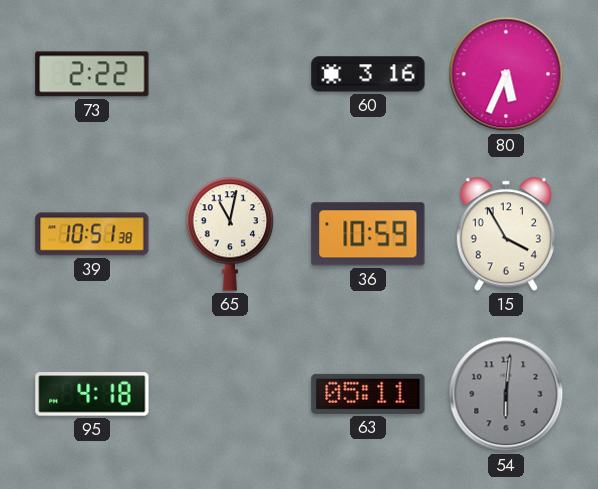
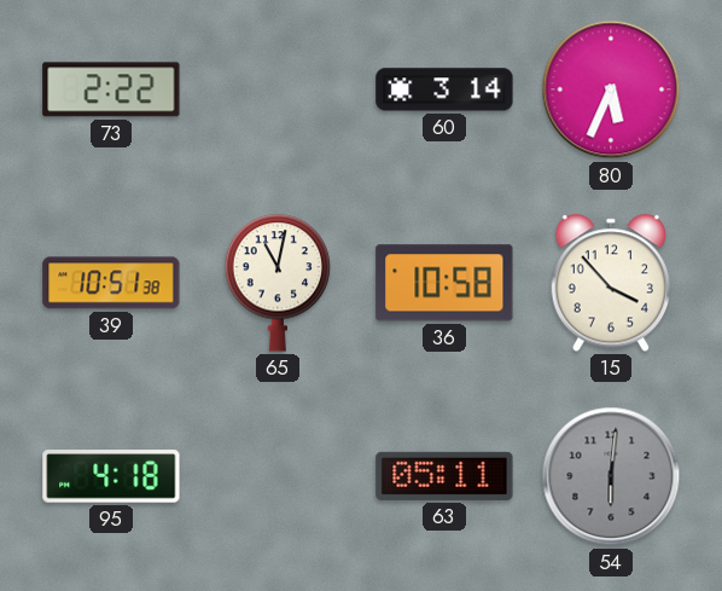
60: 3:16 -> 3:14
36: 10:59 -> 10:58
15: 3:55 -> 3:53
